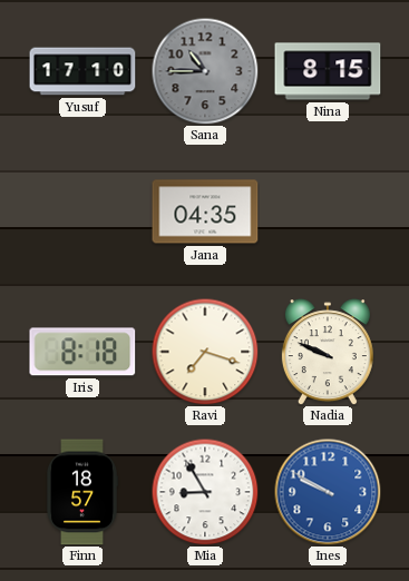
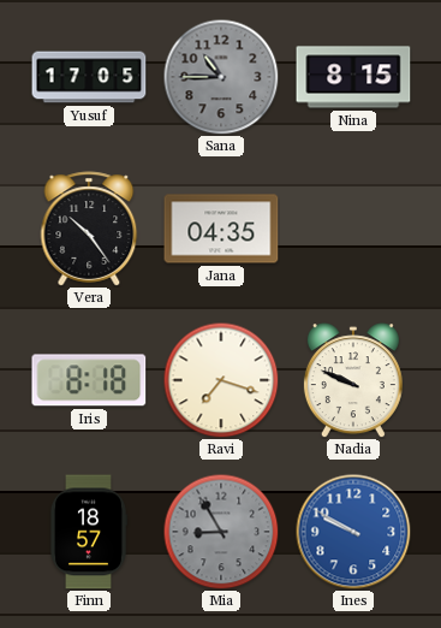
Yusuf: 17:10 -> 17:05
Vera: none -> 10:24
Mia dial: white -> grey
